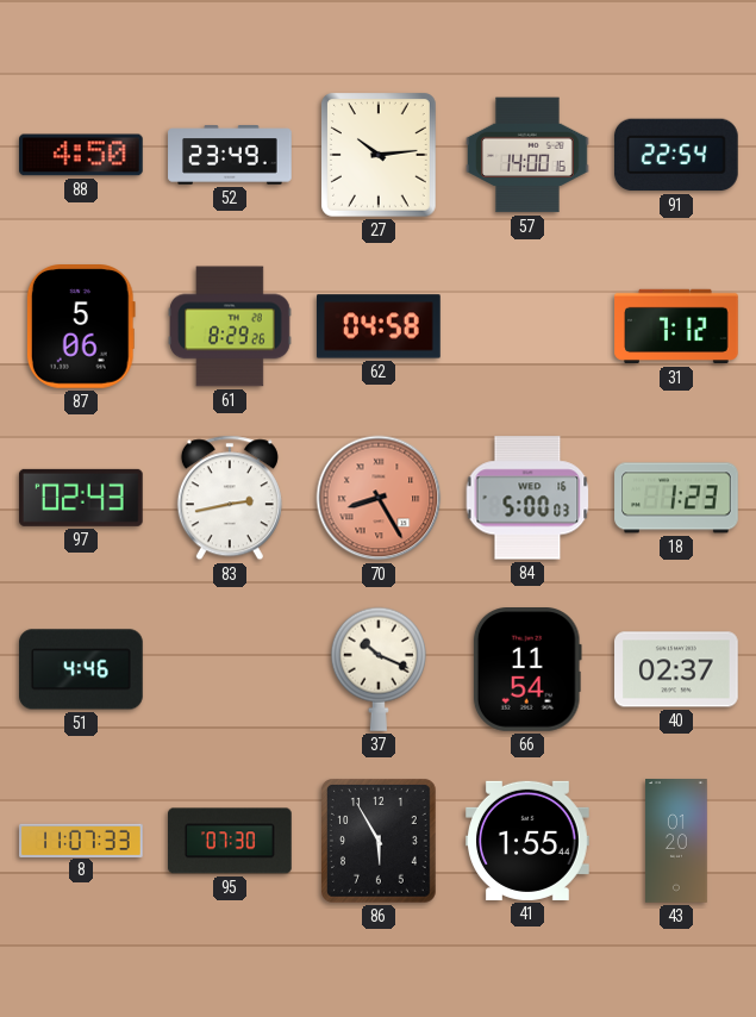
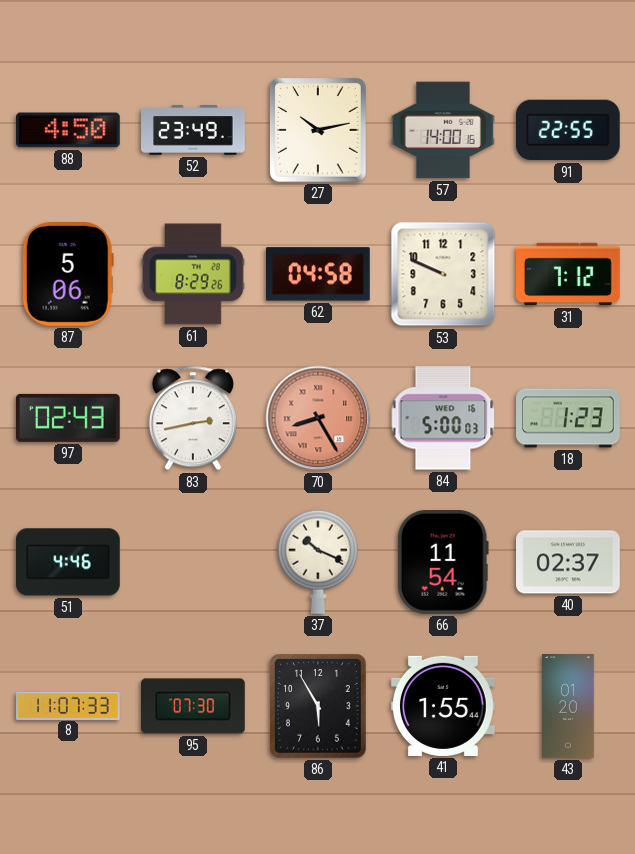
27: 10:14 -> 10:13
91: 22:54 -> 22:55
53: none -> 9:49
